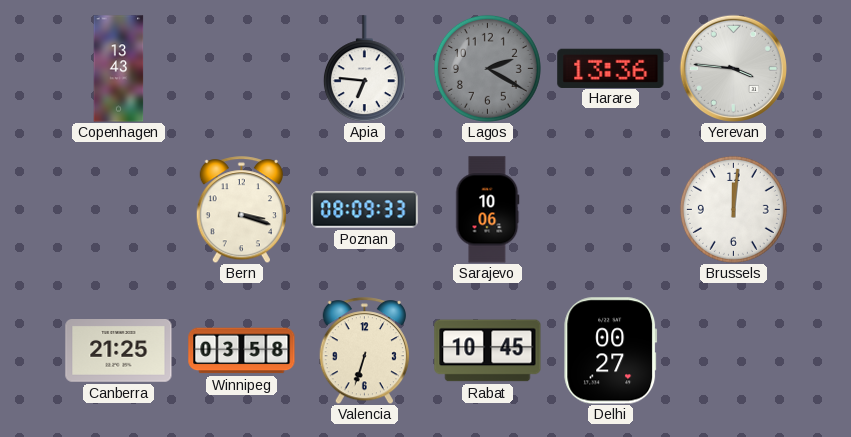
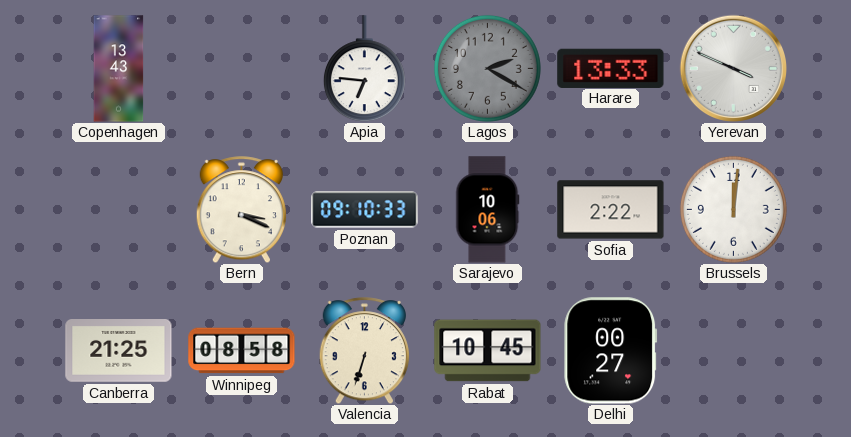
Harare: 13:36 -> 13:33
Yerevan: 3:46 -> 3:49
Bern: 3:18 -> 3:19
Poznan: 08:09 -> 09:10
Sofia: none -> 2:22
Winnipeg: 03:58 -> 08:58
